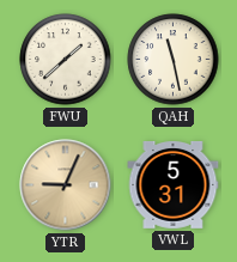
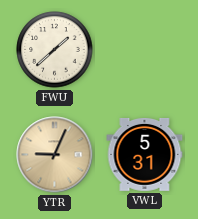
QAH: 11:28 -> none
